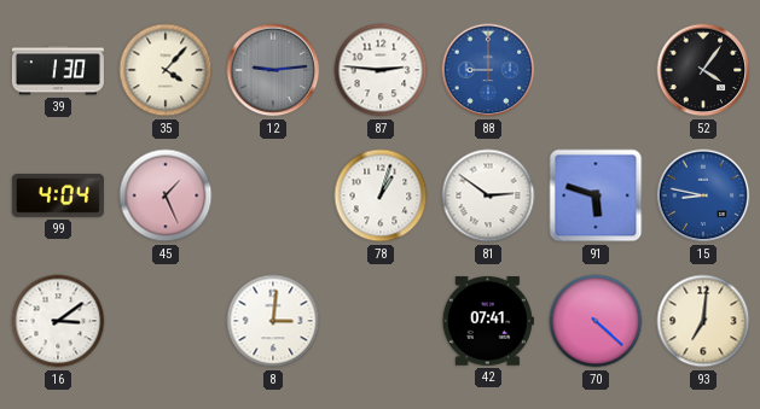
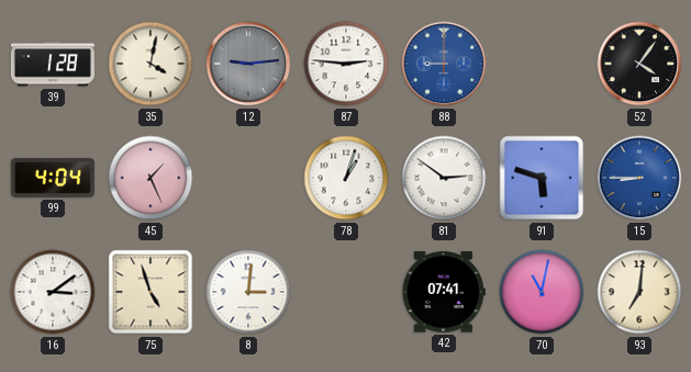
39: 1:30 -> 1:28
35: 4:07 -> 4:02
15: 8:47 -> 8:45
75: none -> 4:57
70: 4:22 -> 11:02
